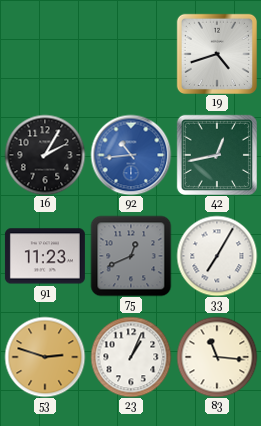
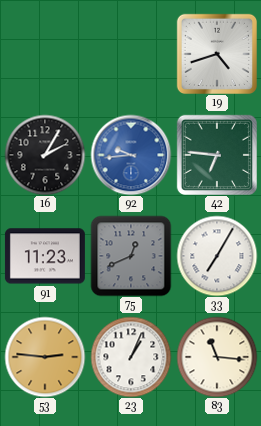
92: 10:44 -> 9:44
42: 12:43 -> 6:46
53: 2:48 -> 2:46
